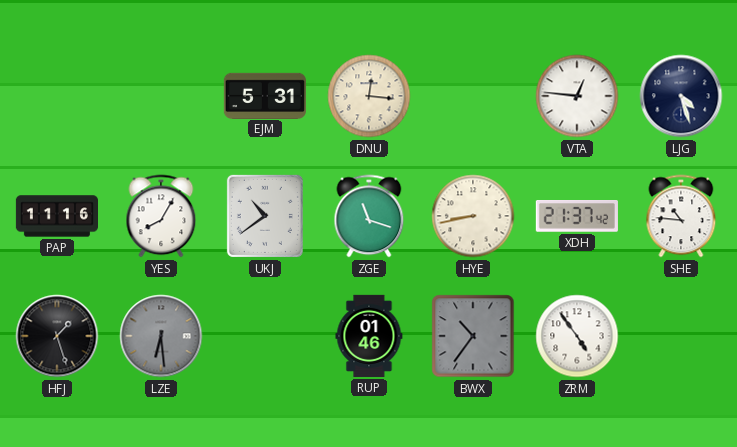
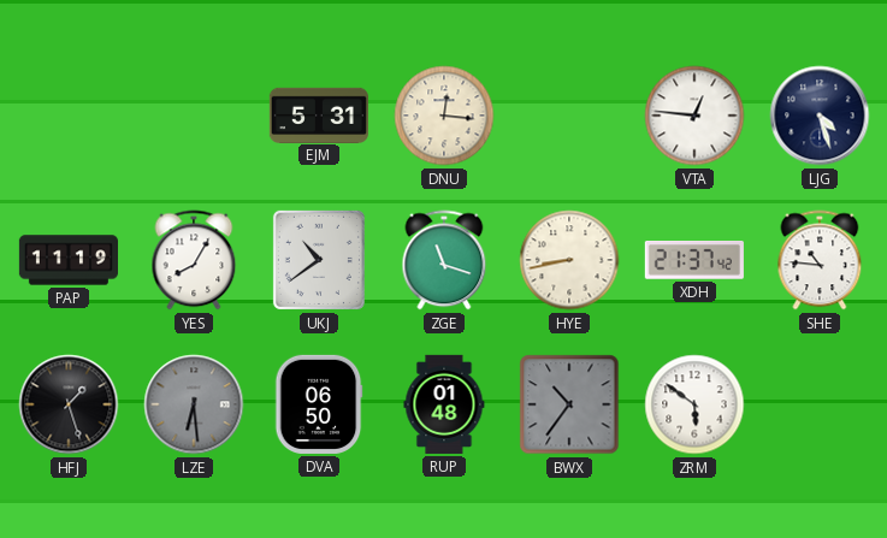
PAP: 11:16 -> 11:19
DVA: none -> 06:50
RUP: 01:46 -> 01:48
ZRM: 4:54 -> 5:51
